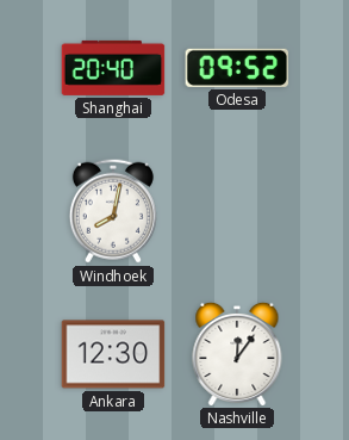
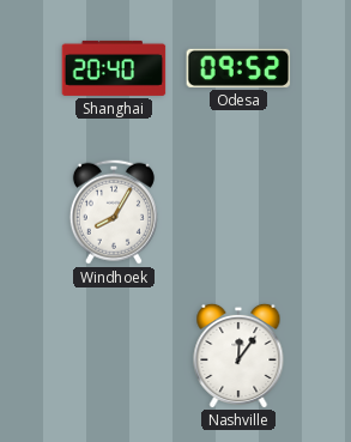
Windhoek: 8:02 -> 8:05
Ankara: 12:30 -> none
